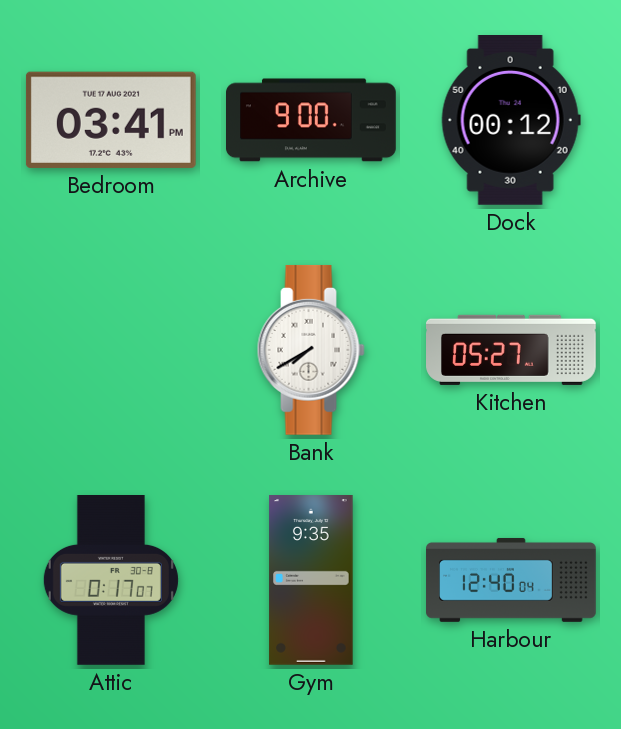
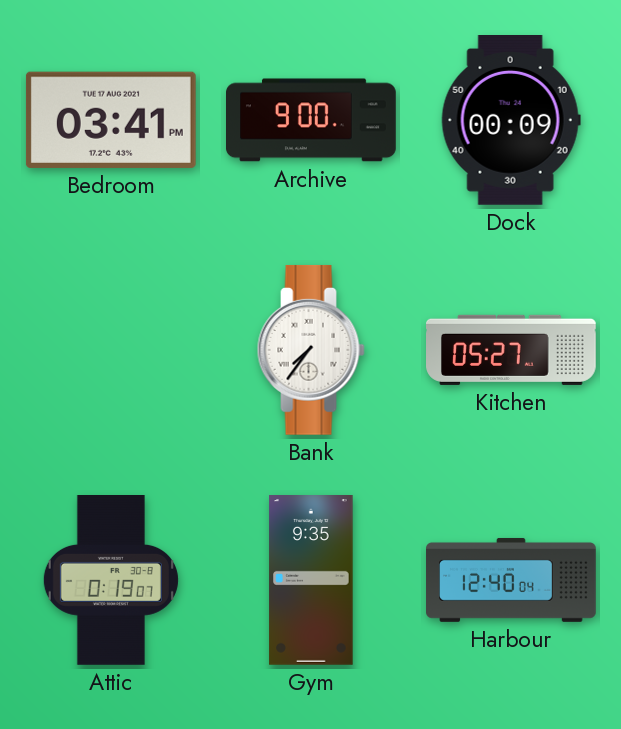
Dock: 00:12 -> 00:09
Bank: 7:40 -> 7:36
Attic: 0:17 -> 0:19
